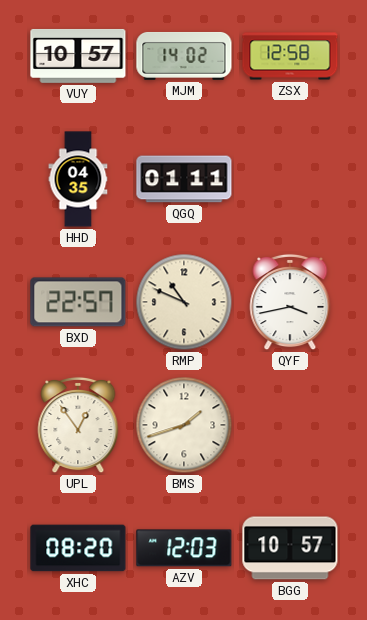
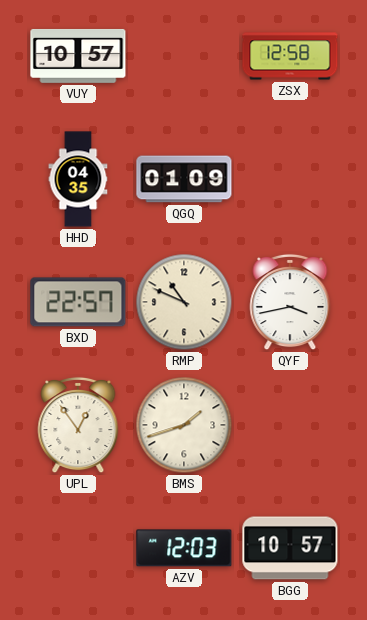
MJM: 14:02 -> none
QGQ: 01:11 -> 01:09
XHC: 08:20 -> none
